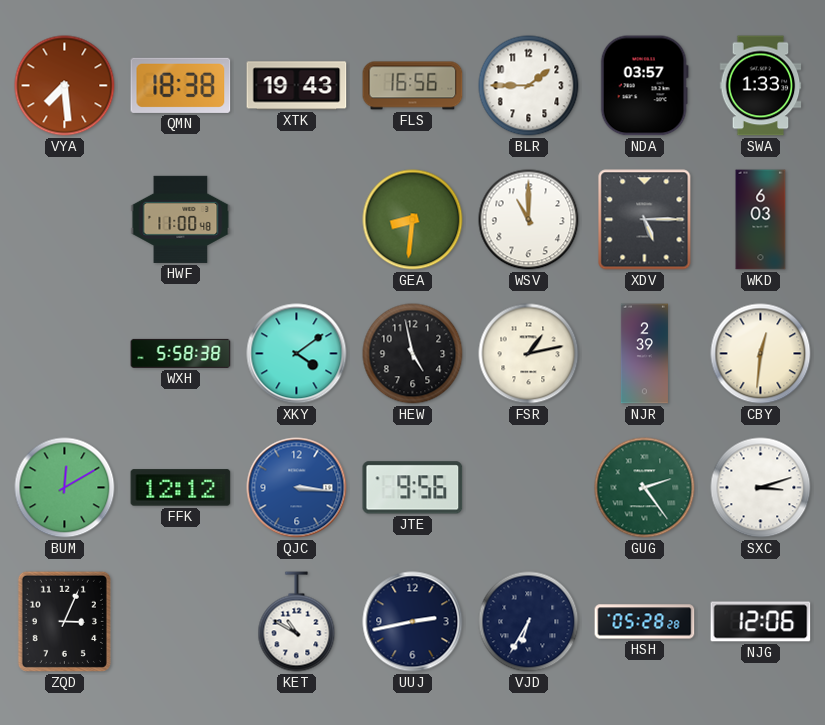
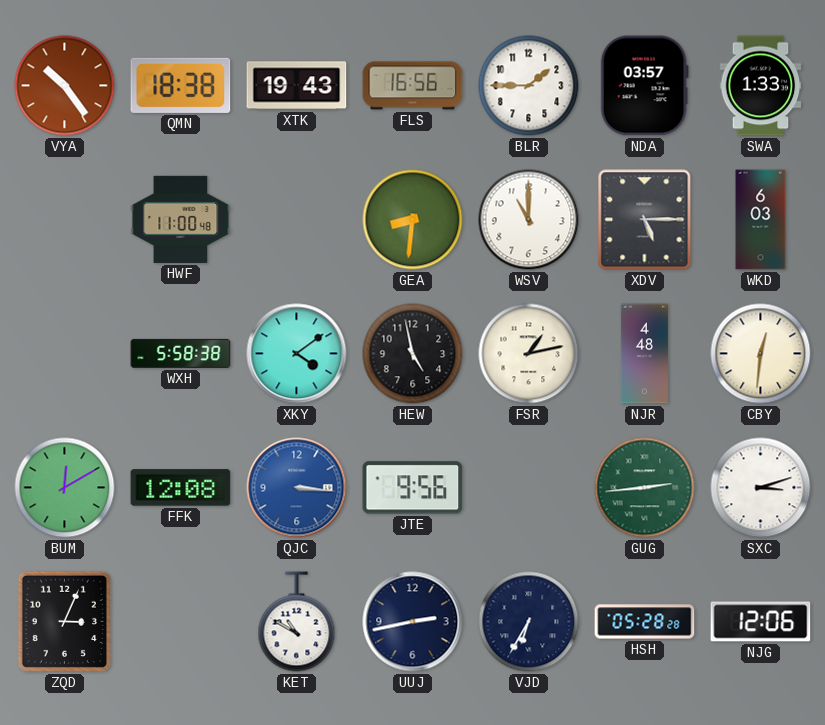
VYA: 7:29 -> 10:24
NJR: 2:39 -> 4:48
FFK: 12:12 -> 12:08
GUG: 2:24 -> 2:44
